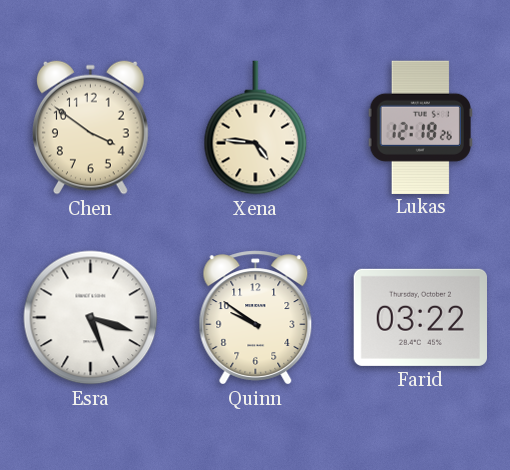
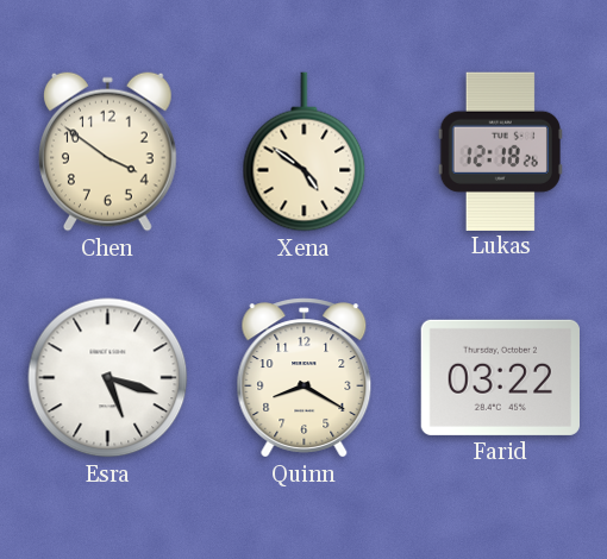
Xena: 4:46 -> 4:51
Quinn: 9:51 -> 8:20
